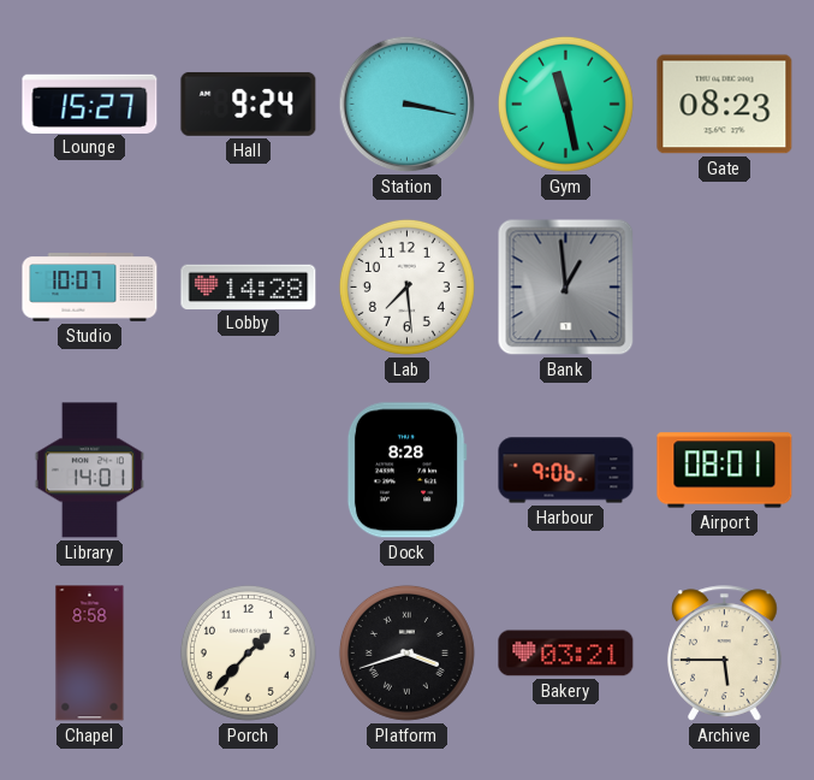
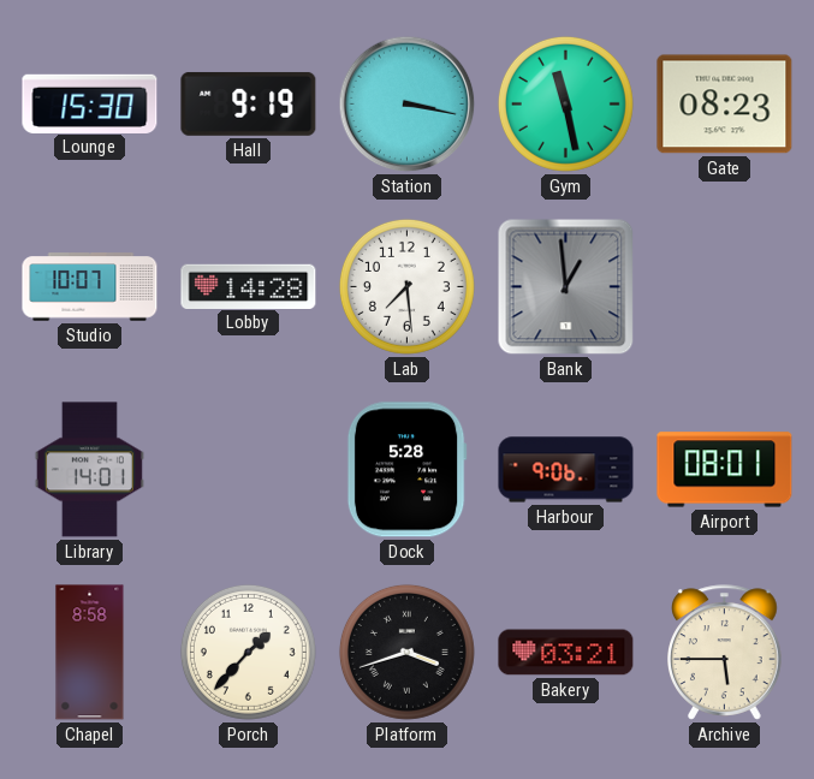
Lounge: 15:27 -> 15:30
Hall: 9:24 -> 9:19
Dock: 8:28 -> 5:28
